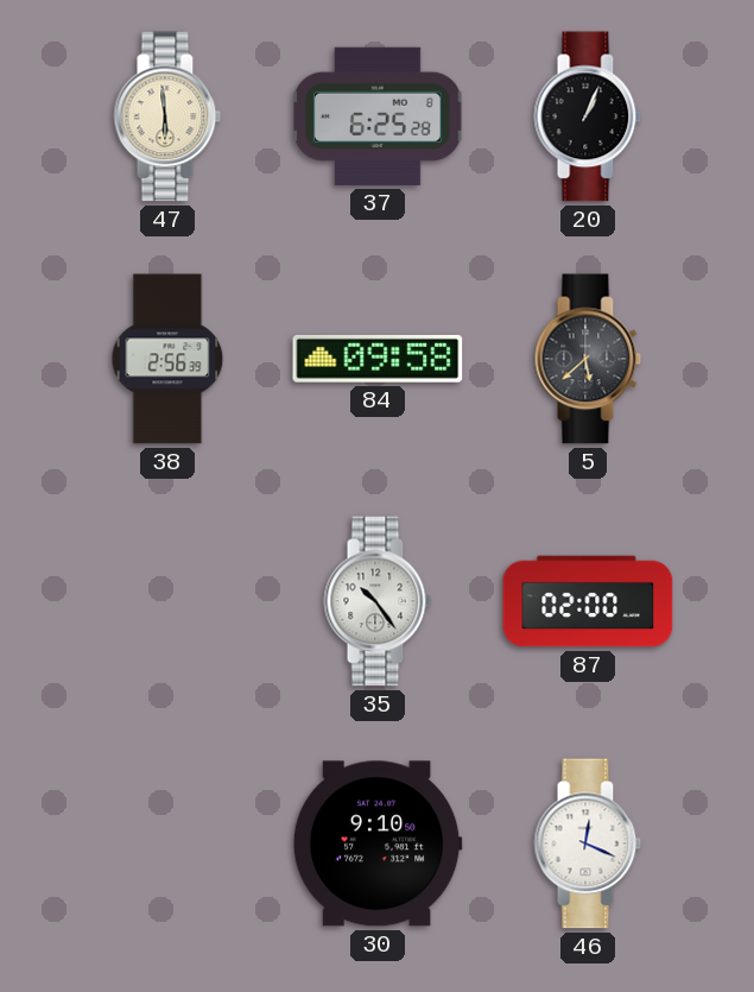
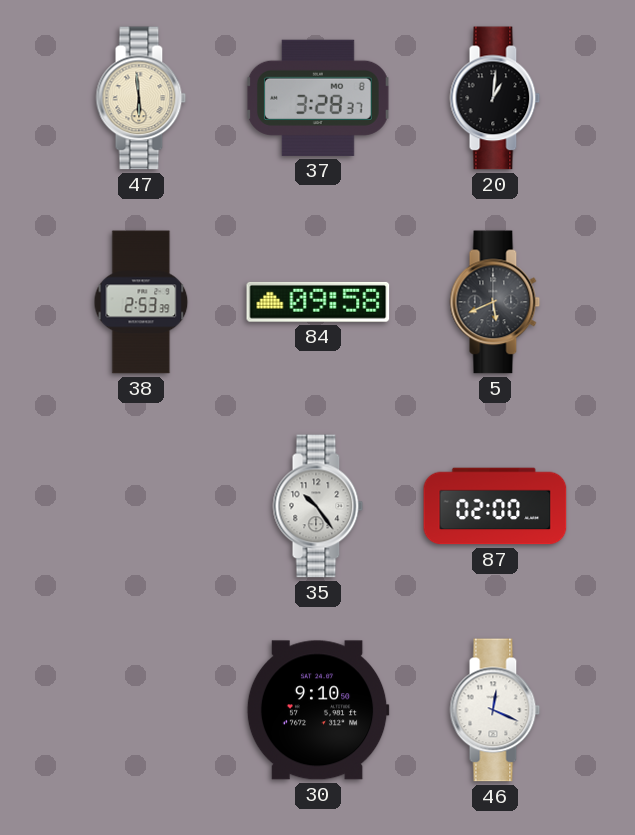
37: 6:25 -> 3:28
20: 1:04 -> 1:01
38: 2:56 -> 2:53
5: 5:38 -> 5:41
